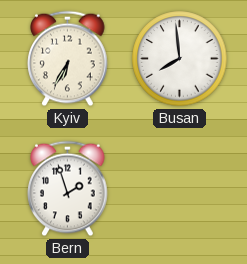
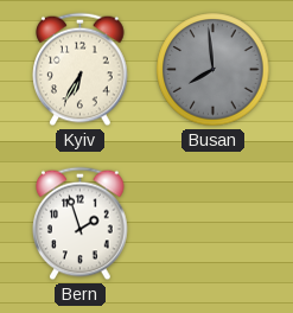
Busan dial: white -> grey
